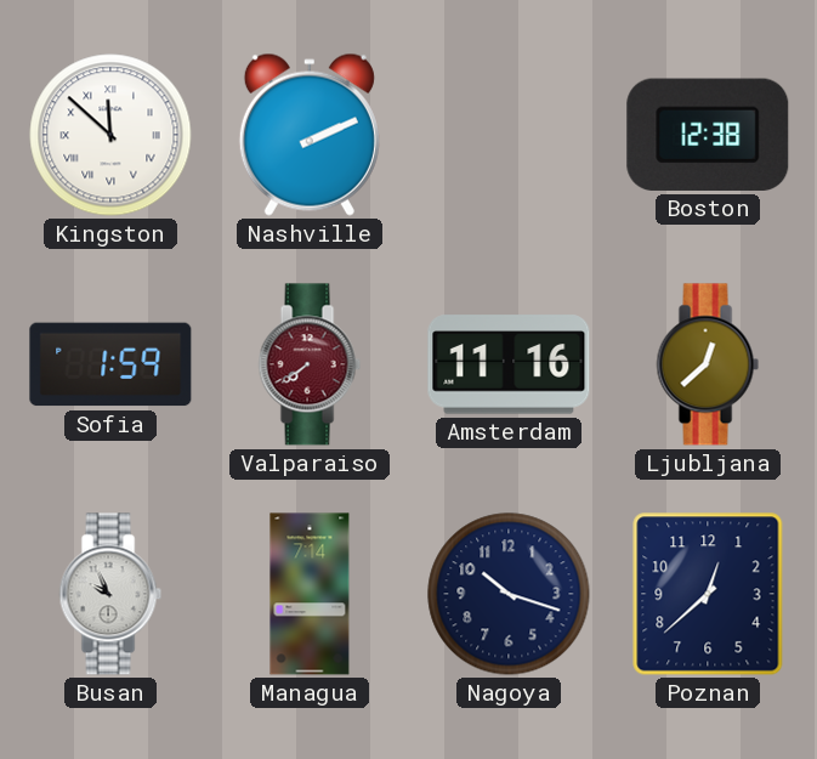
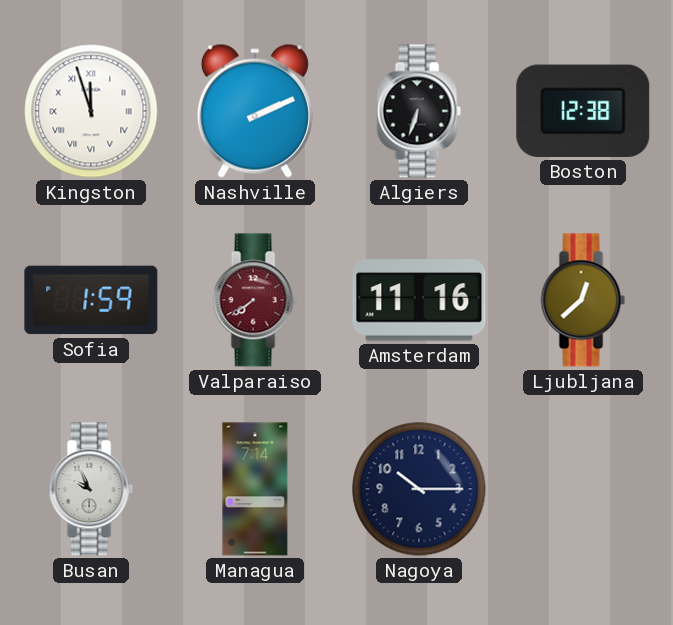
Kingston: 11:52 -> 11:57
Algiers: none -> 6:33
Nagoya: 10:18 -> 10:15
Poznan: 12:38 -> none
